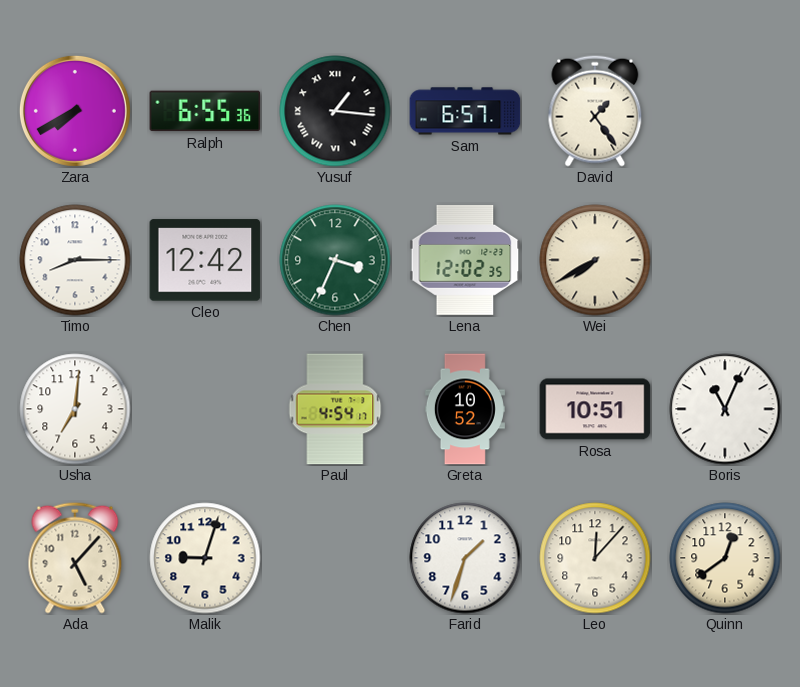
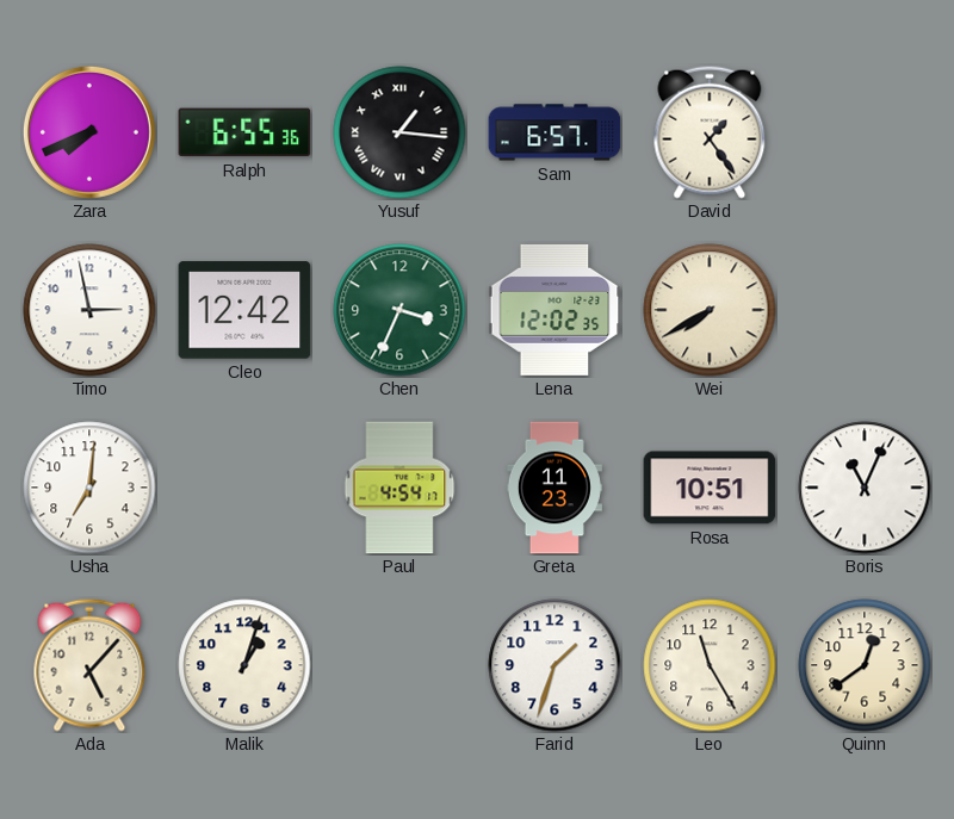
Zara: 7:40 -> 7:41
Timo: 8:15 -> 2:58
Greta: 10:52 -> 11:23
Malik: 9:03 -> 1:03
Leo: 12:07 -> 11:25
